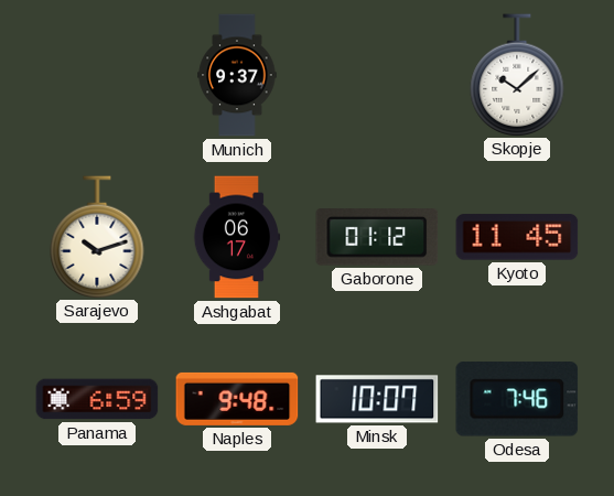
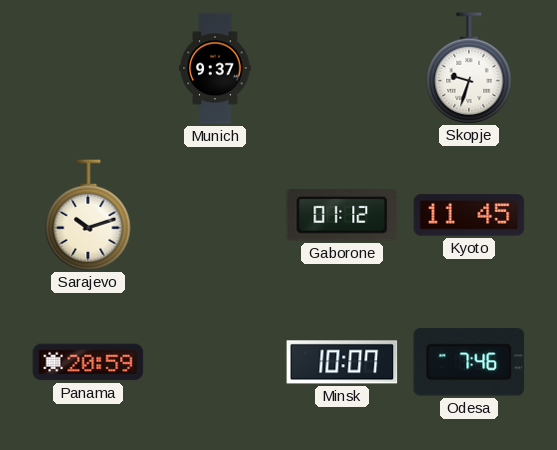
Skopje: 10:08 -> 9:33
Ashgabat: 06:17 -> none
Panama: 6:59 -> 20:59
Naples: 9:48 -> none
